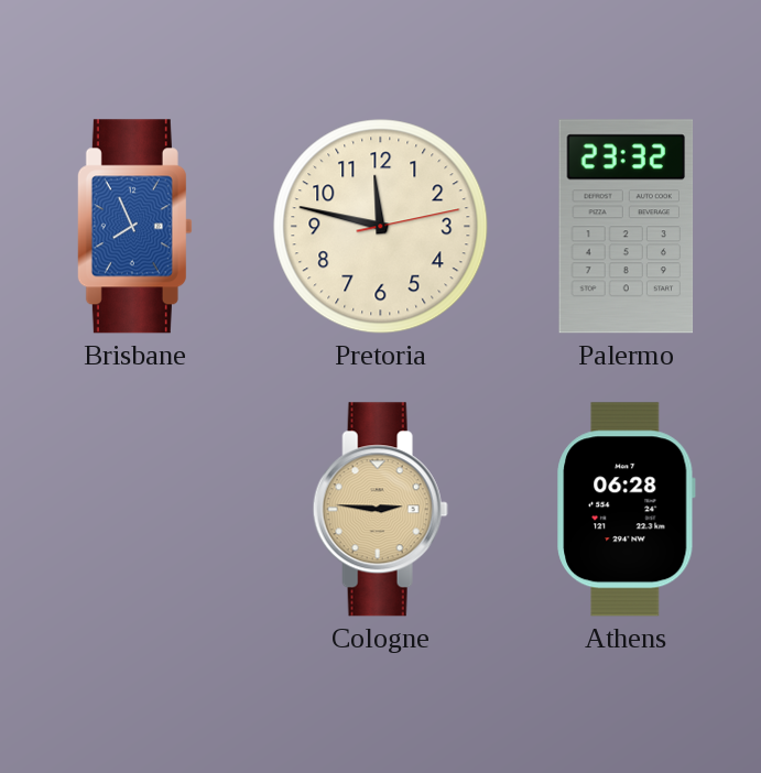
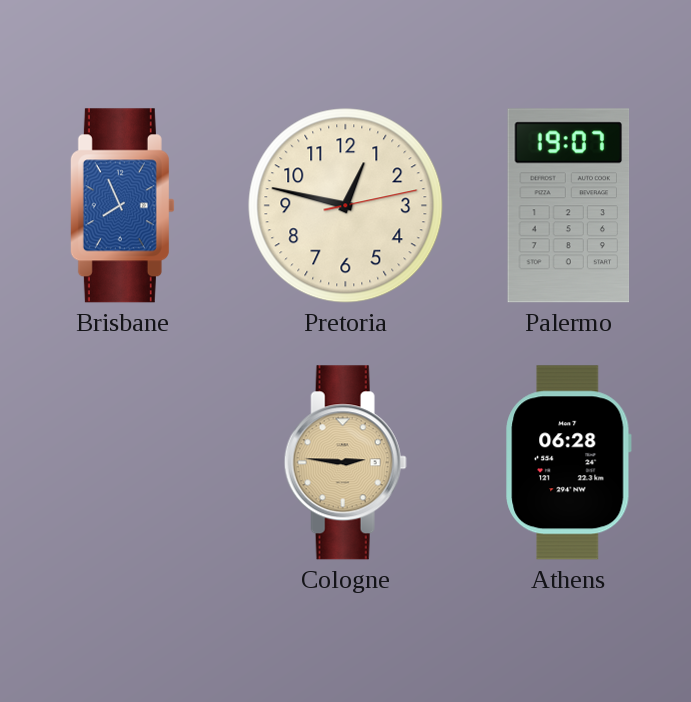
Pretoria: 11:47 -> 12:47
Palermo: 23:32 -> 19:07
